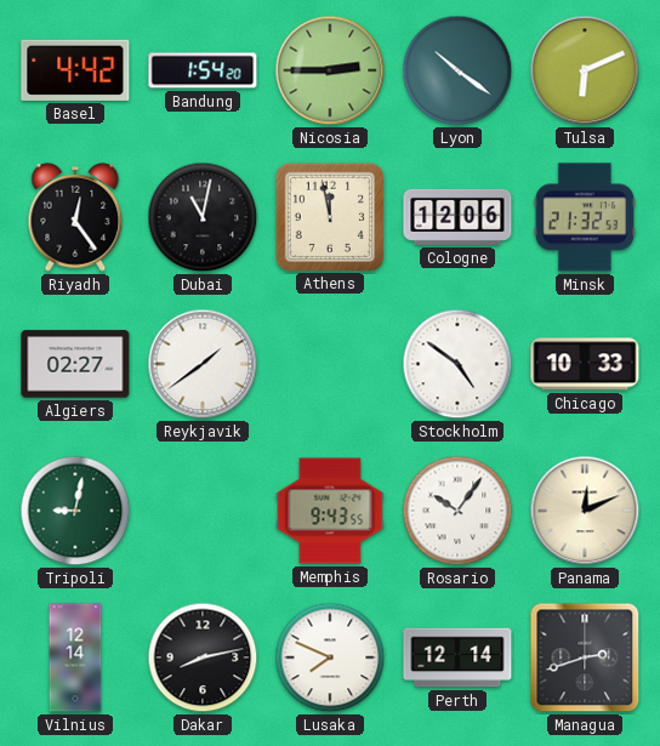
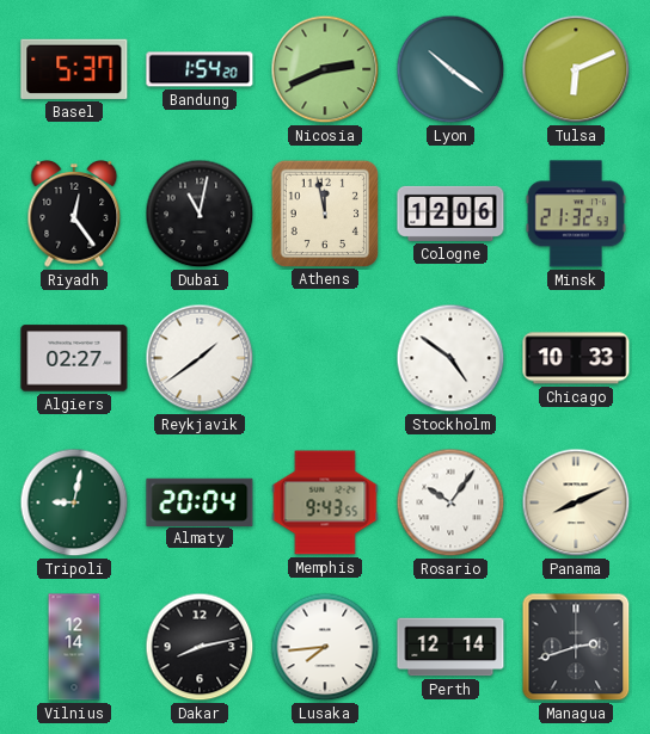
Basel: 4:42 -> 5:37
Nicosia: 2:45 -> 2:41
Almaty: none -> 20:04
Panama: 12:11 -> 8:11
Lusaka: 7:49 -> 7:44
